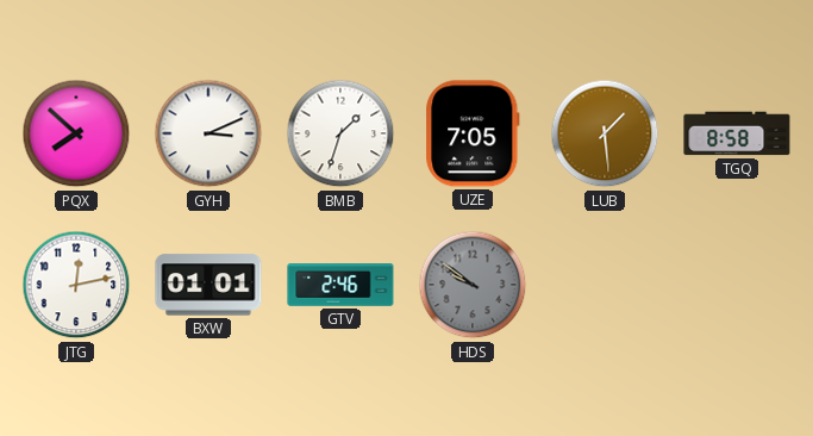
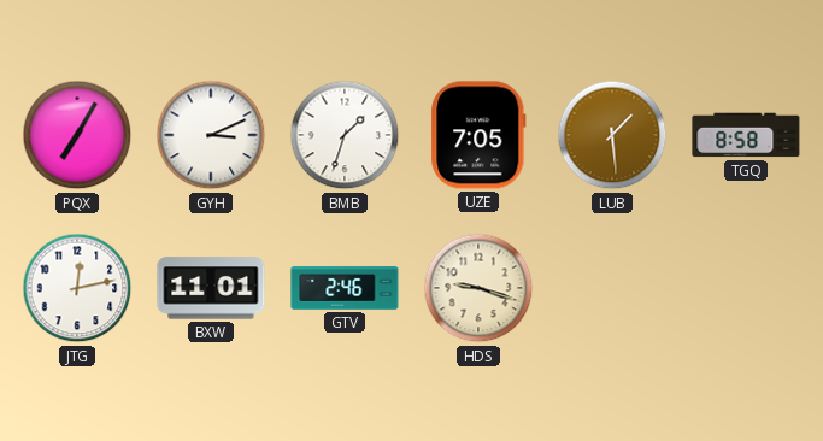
PQX: 7:52 -> 7:05
BXW: 01:01 -> 11:01
HDS: 9:51 -> 9:18
HDS dial: grey -> cream
